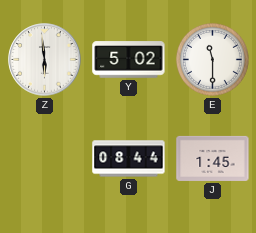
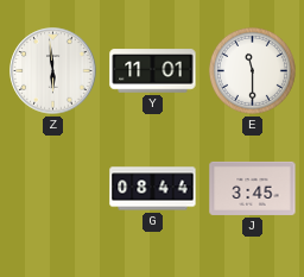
Y: 5:02 -> 11:01
J: 1:45 -> 3:45
